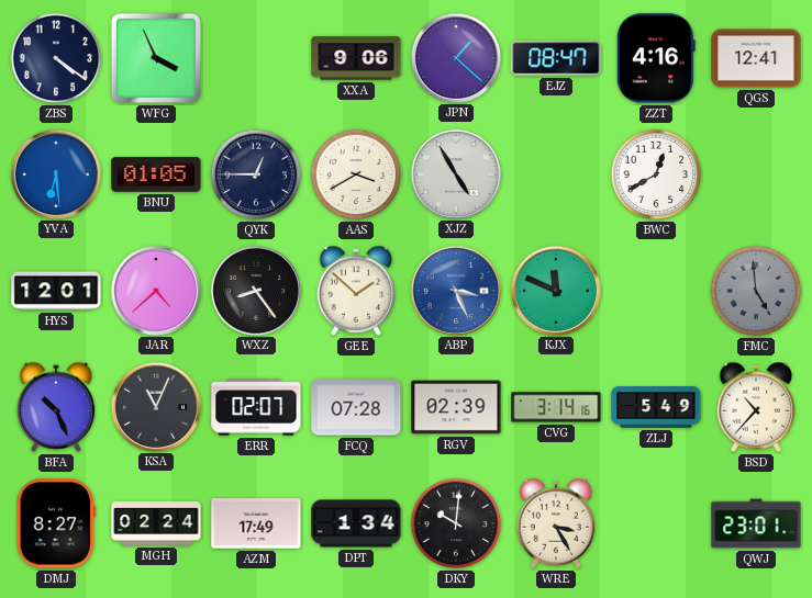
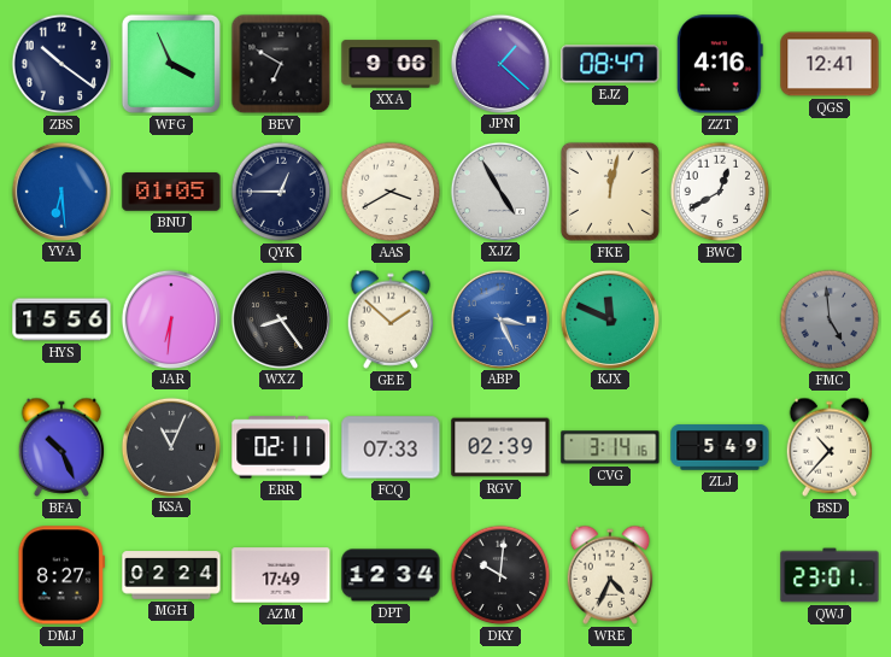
ZBS: 4:21 -> 10:21
BEV: none -> 6:50
FKE: none -> 12:02
HYS: 12:01 -> 15:56
JAR: 4:38 -> 6:31
ERR: 02:07 -> 02:11
FCQ: 07:28 -> 07:33
DPT: 1:34 -> 12:34
WRE: 3:25 -> 4:34
